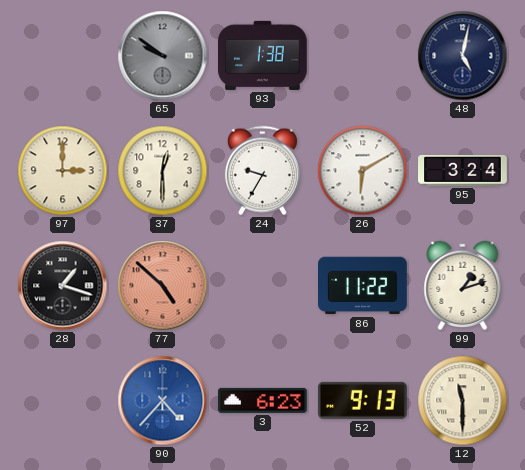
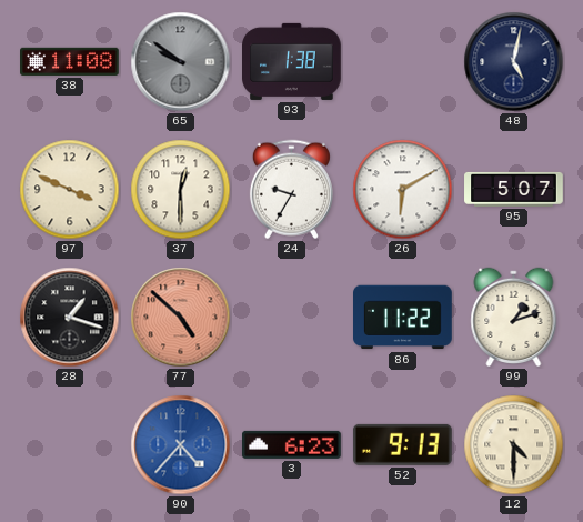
38: none -> 11:08
97: 3:00 -> 3:49
95: 3:24 -> 5:07
12: 11:30 -> 4:30
